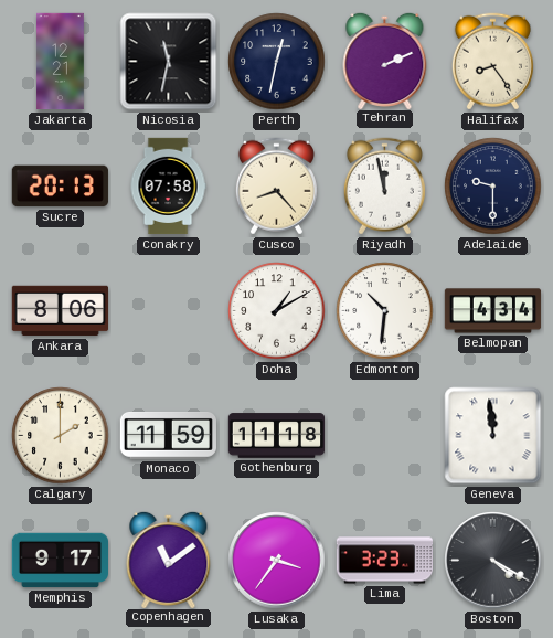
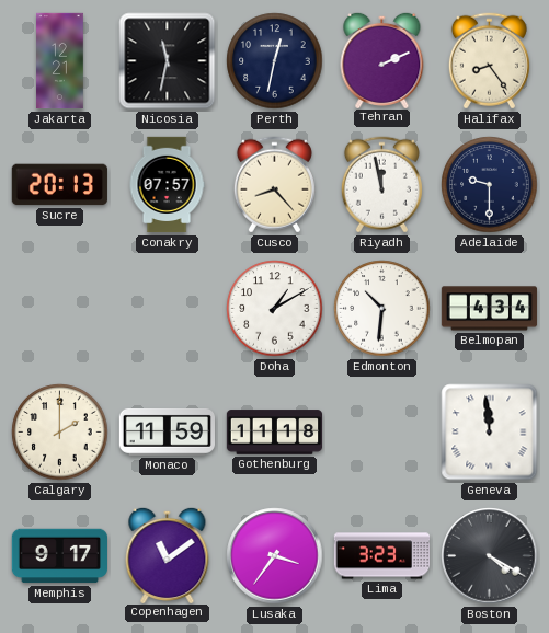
Conakry: 07:58 -> 07:57
Ankara: 8:06 -> none
